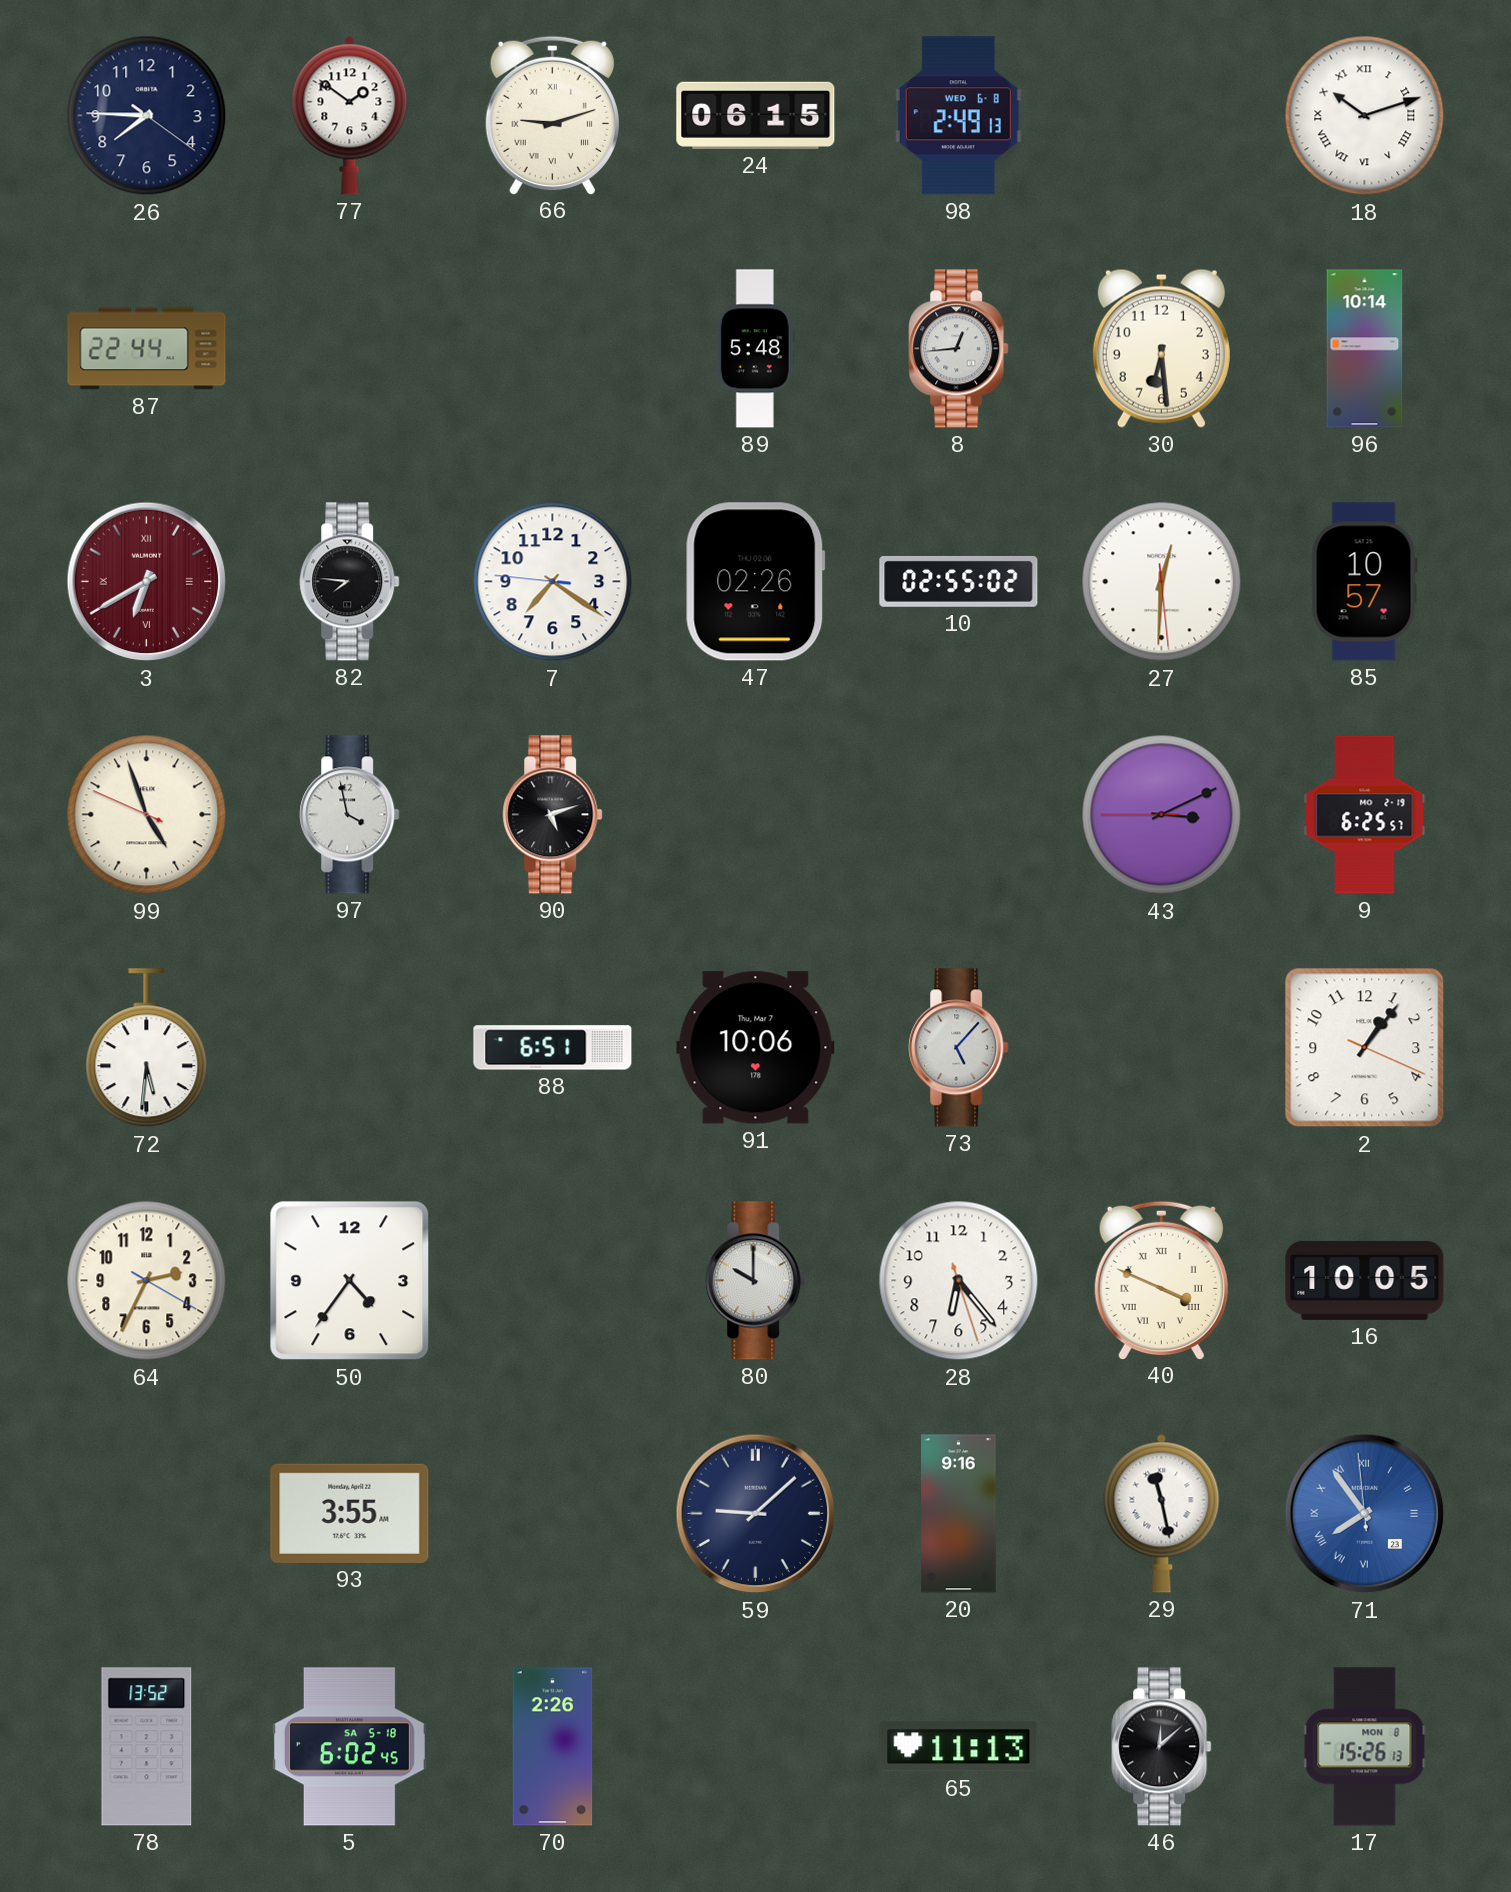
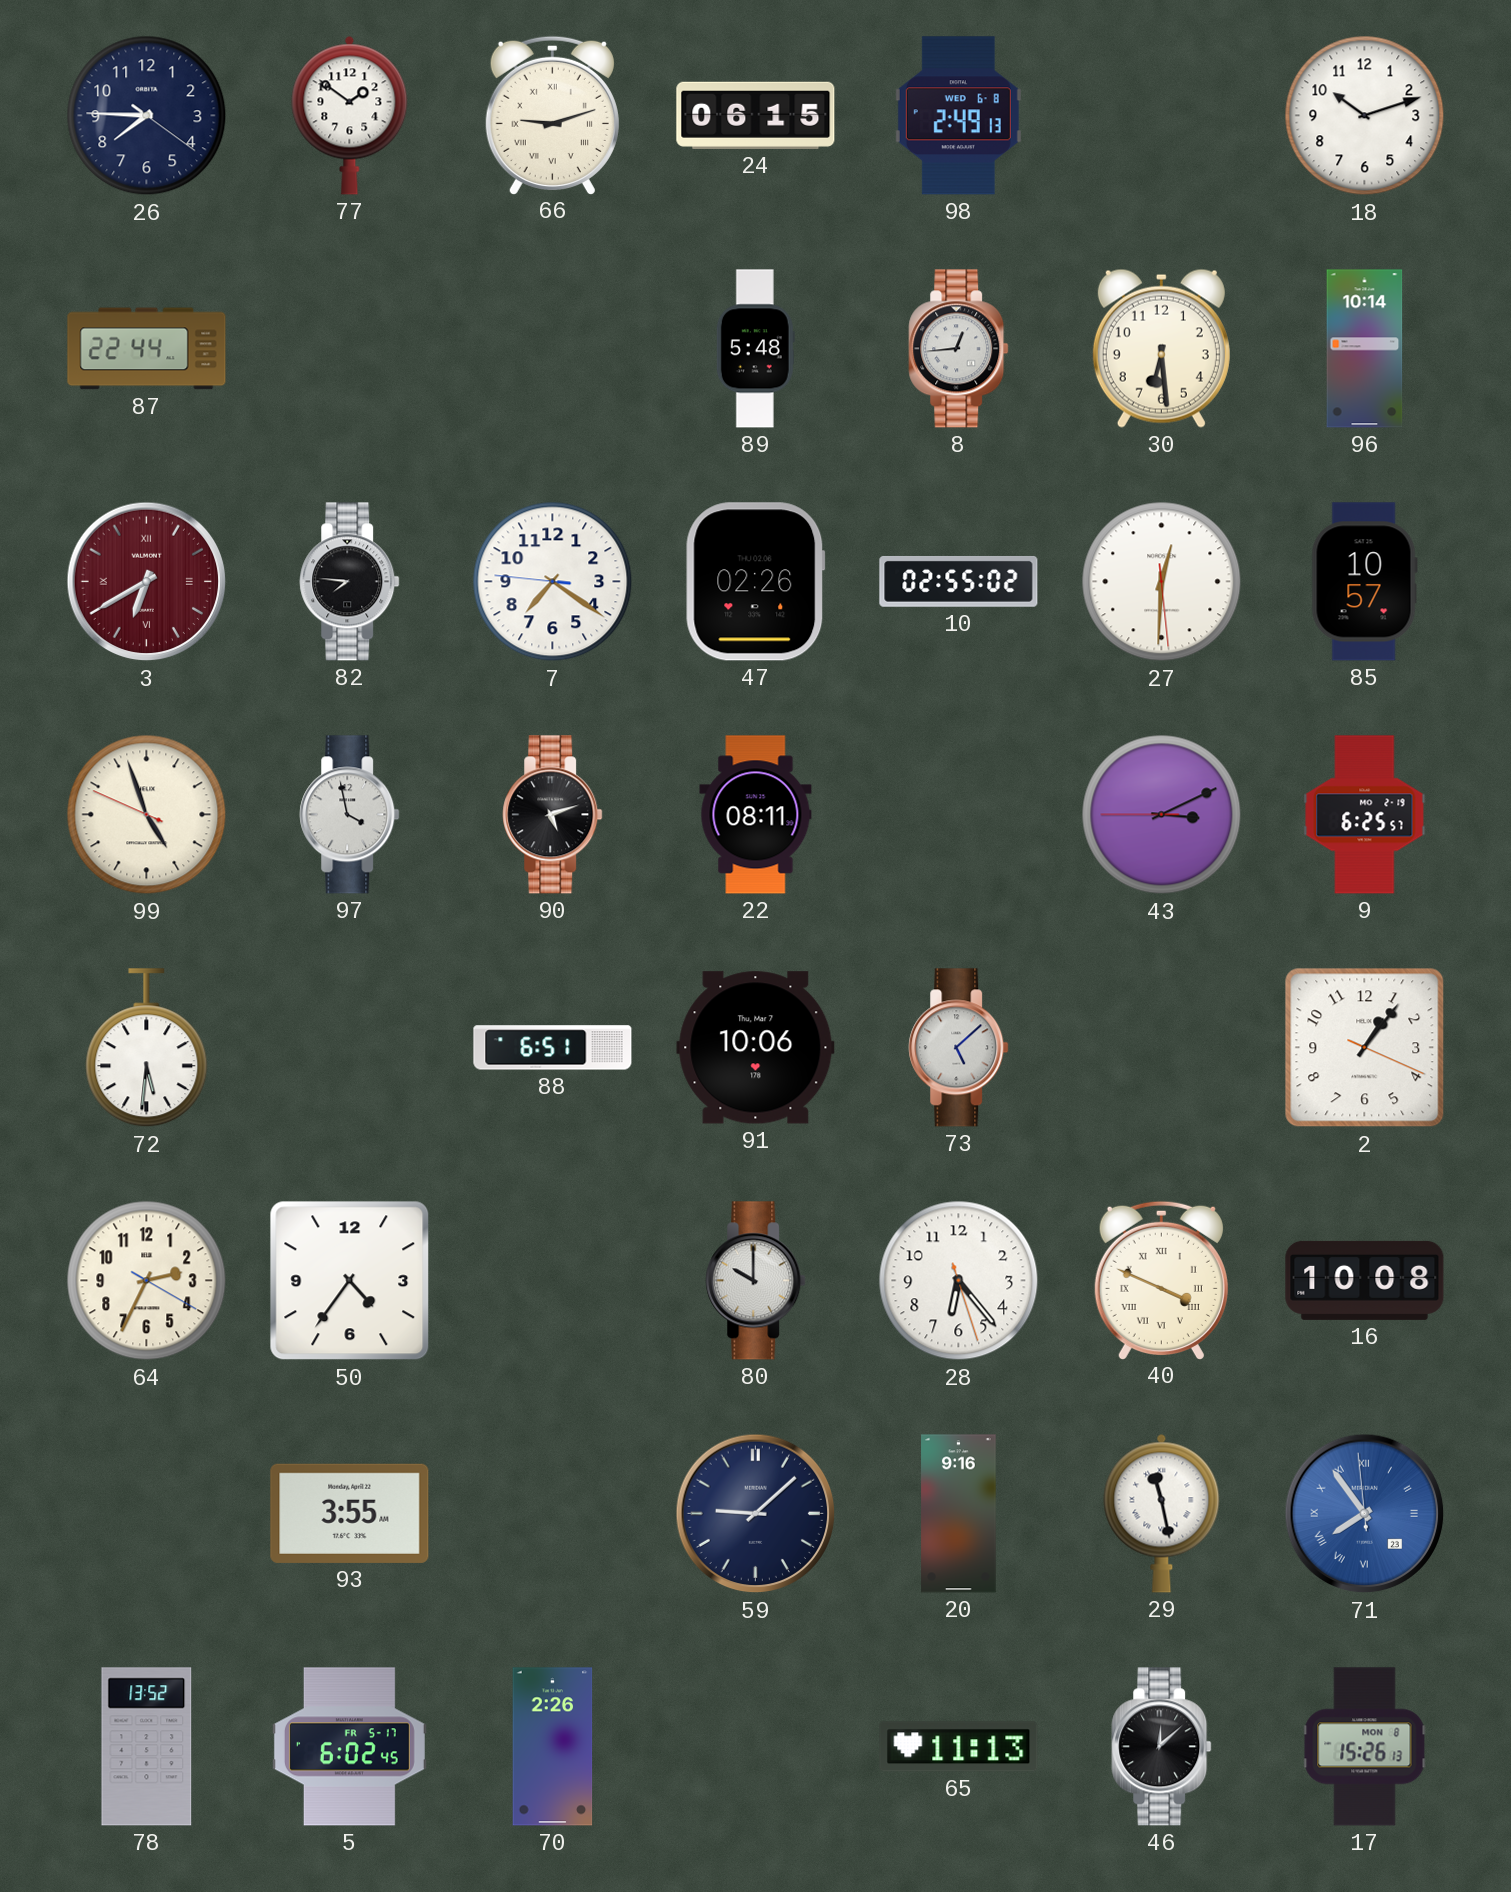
18 numerals: Roman -> Arabic
22: none -> 08:11
73: 5:07 -> 5:08
16: 10:05 -> 10:08
5 date: SA 5-18 -> FR 5-17
